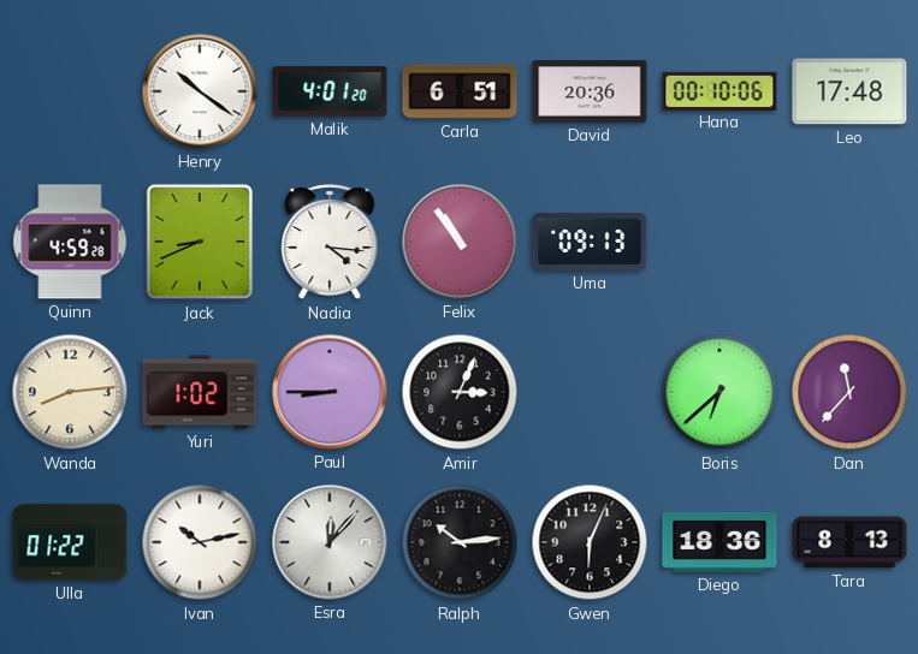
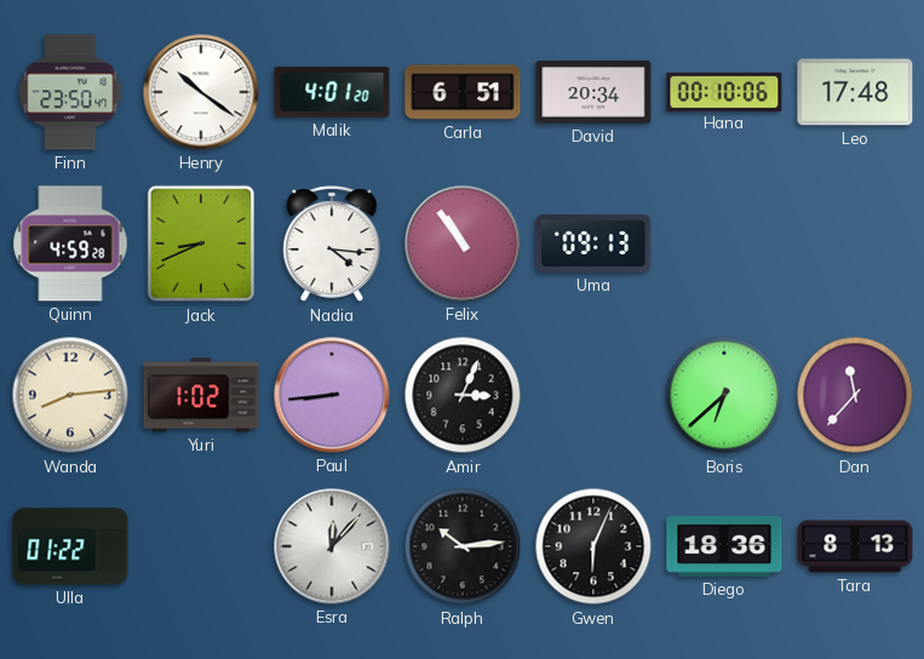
Finn: none -> 23:50
David: 20:36 -> 20:34
Paul: 8:45 -> 8:44
Ivan: 10:13 -> none
